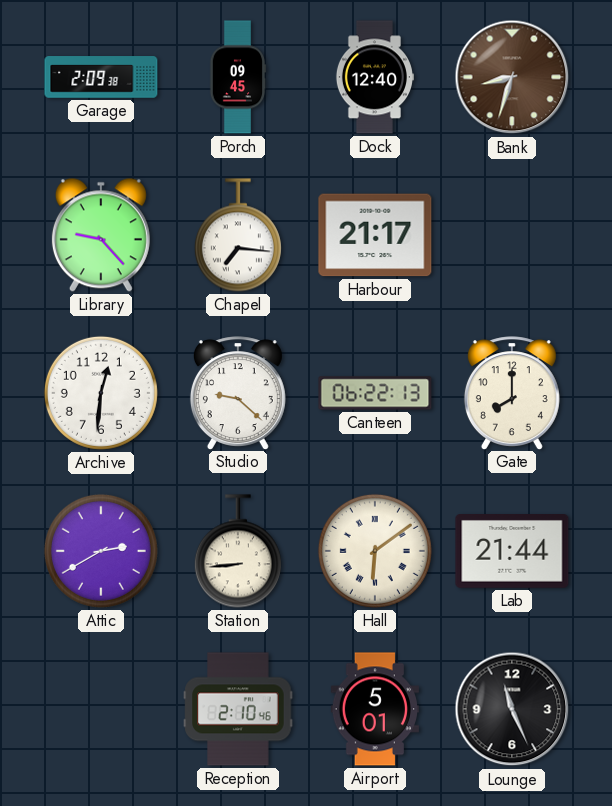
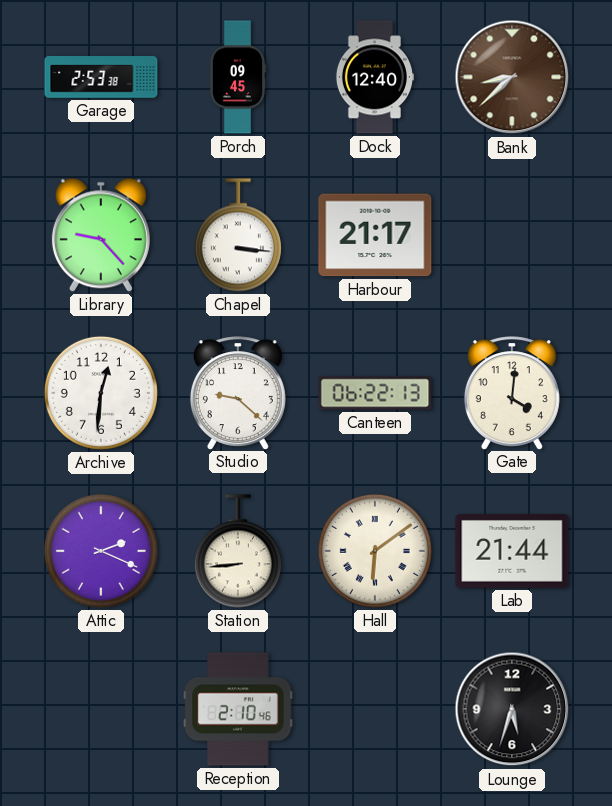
Garage: 2:09 -> 2:53
Bank: 8:33 -> 8:38
Chapel: 7:16 -> 3:16
Gate: 8:00 -> 4:01
Attic: 2:40 -> 2:19
Airport: 5:01 -> none
Lounge: 11:26 -> 5:33
